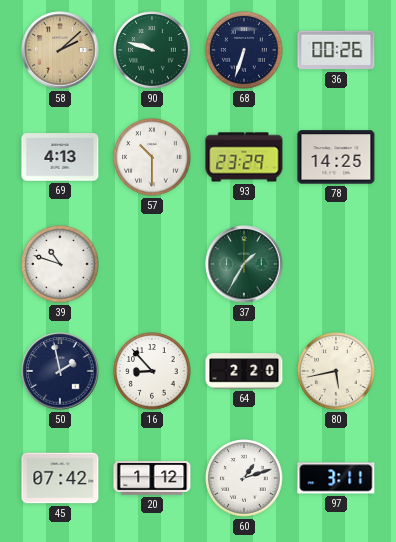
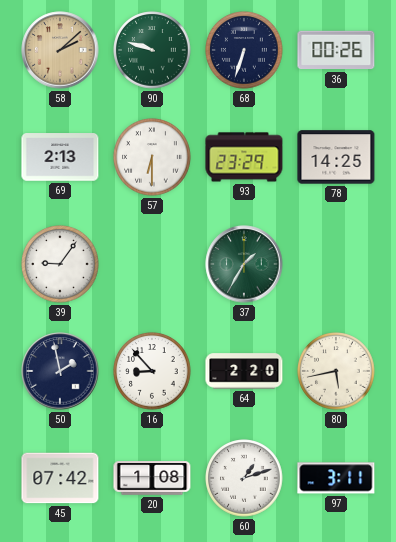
69: 4:13 -> 2:13
57: 10:30 -> 6:30
39: 10:48 -> 9:06
20: 1:12 -> 1:08
